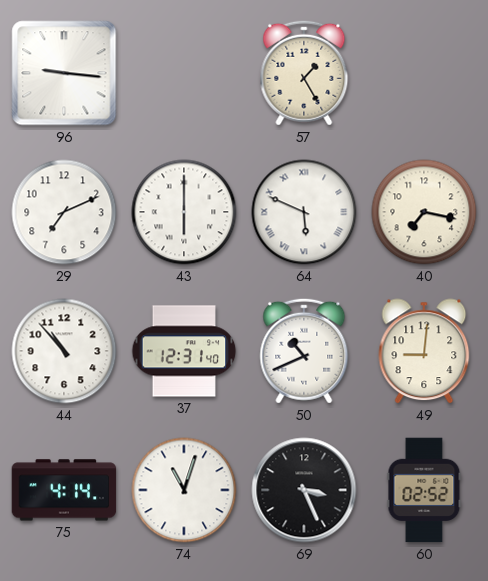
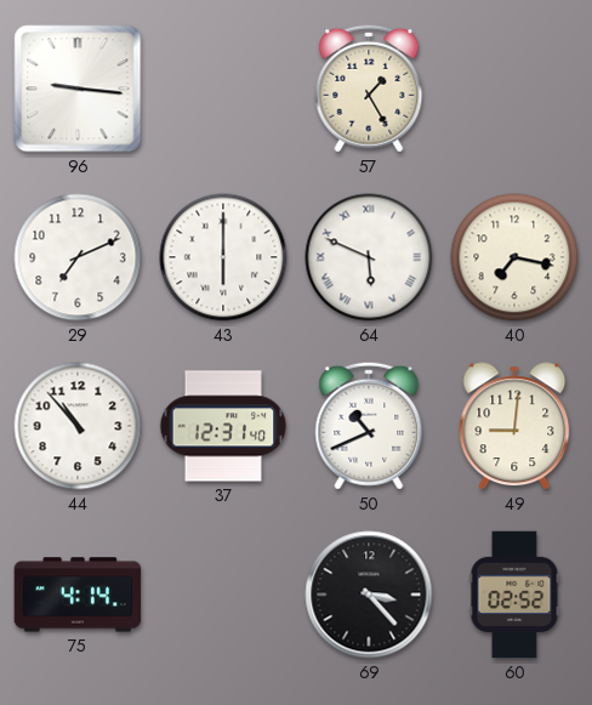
74: 11:03 -> none
69: 3:26 -> 3:23
